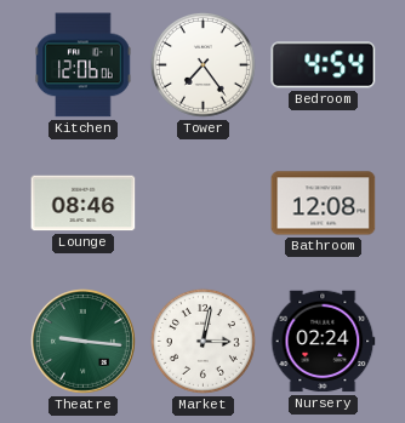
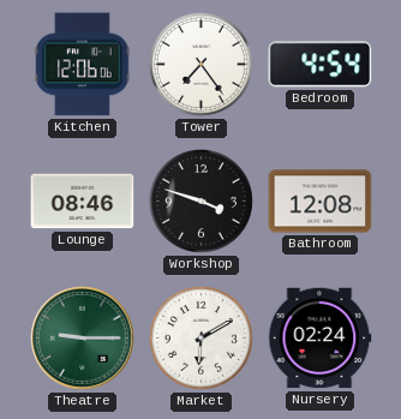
Workshop: none -> 3:48
Theatre: 9:16 -> 9:15
Market: 3:02 -> 6:10
